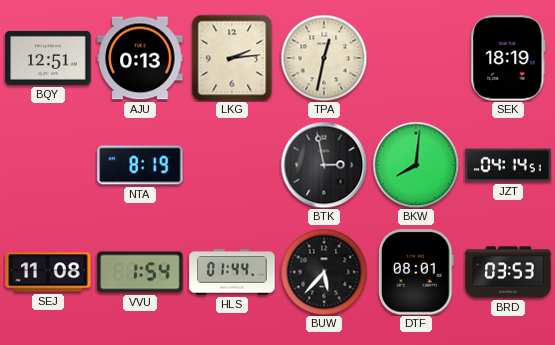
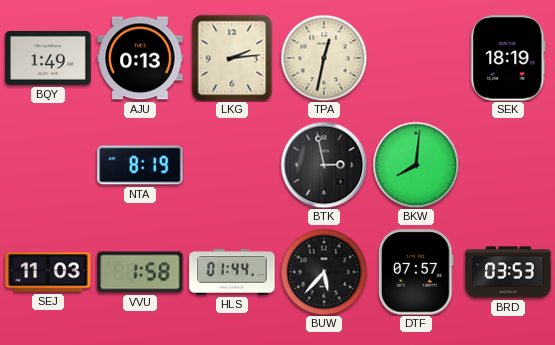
BQY: 12:51 -> 1:49
JZT: 04:14 -> none
SEJ: 11:08 -> 11:03
VVU: 1:54 -> 1:58
DTF: 08:01 -> 07:57
